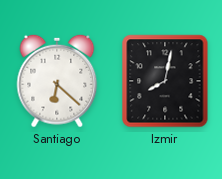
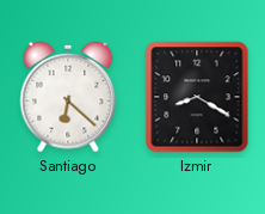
Izmir: 8:02 -> 8:20
